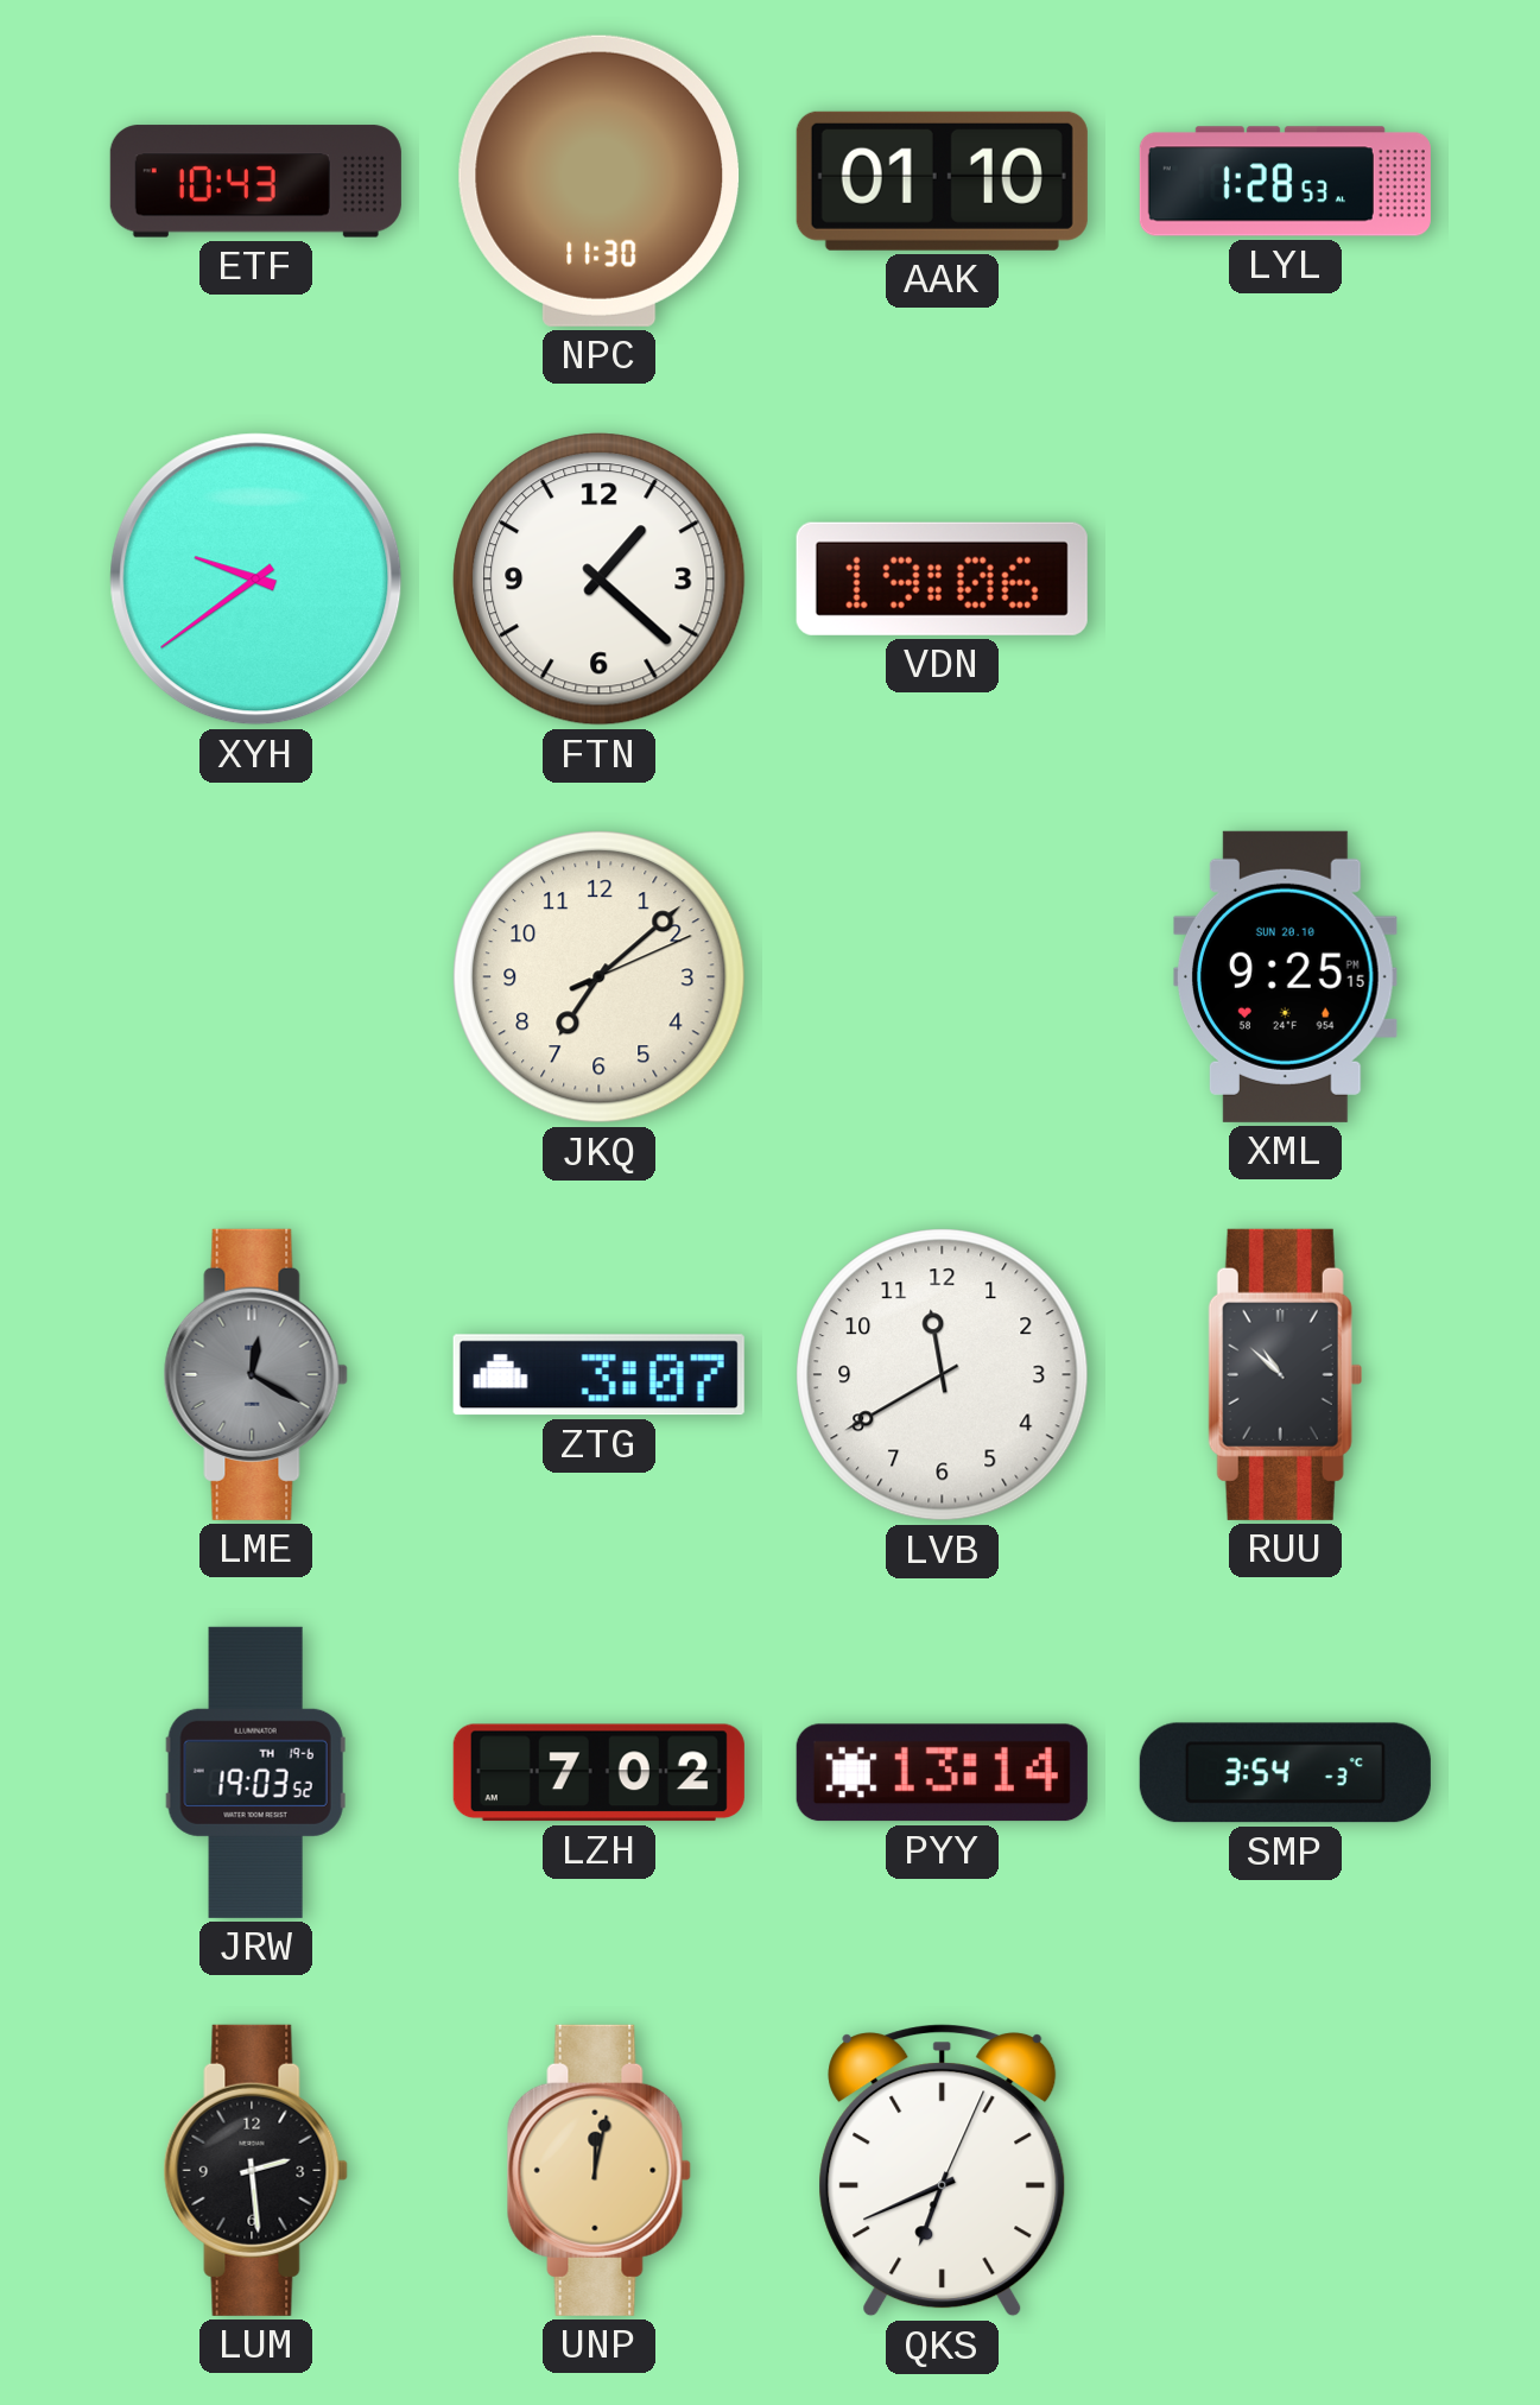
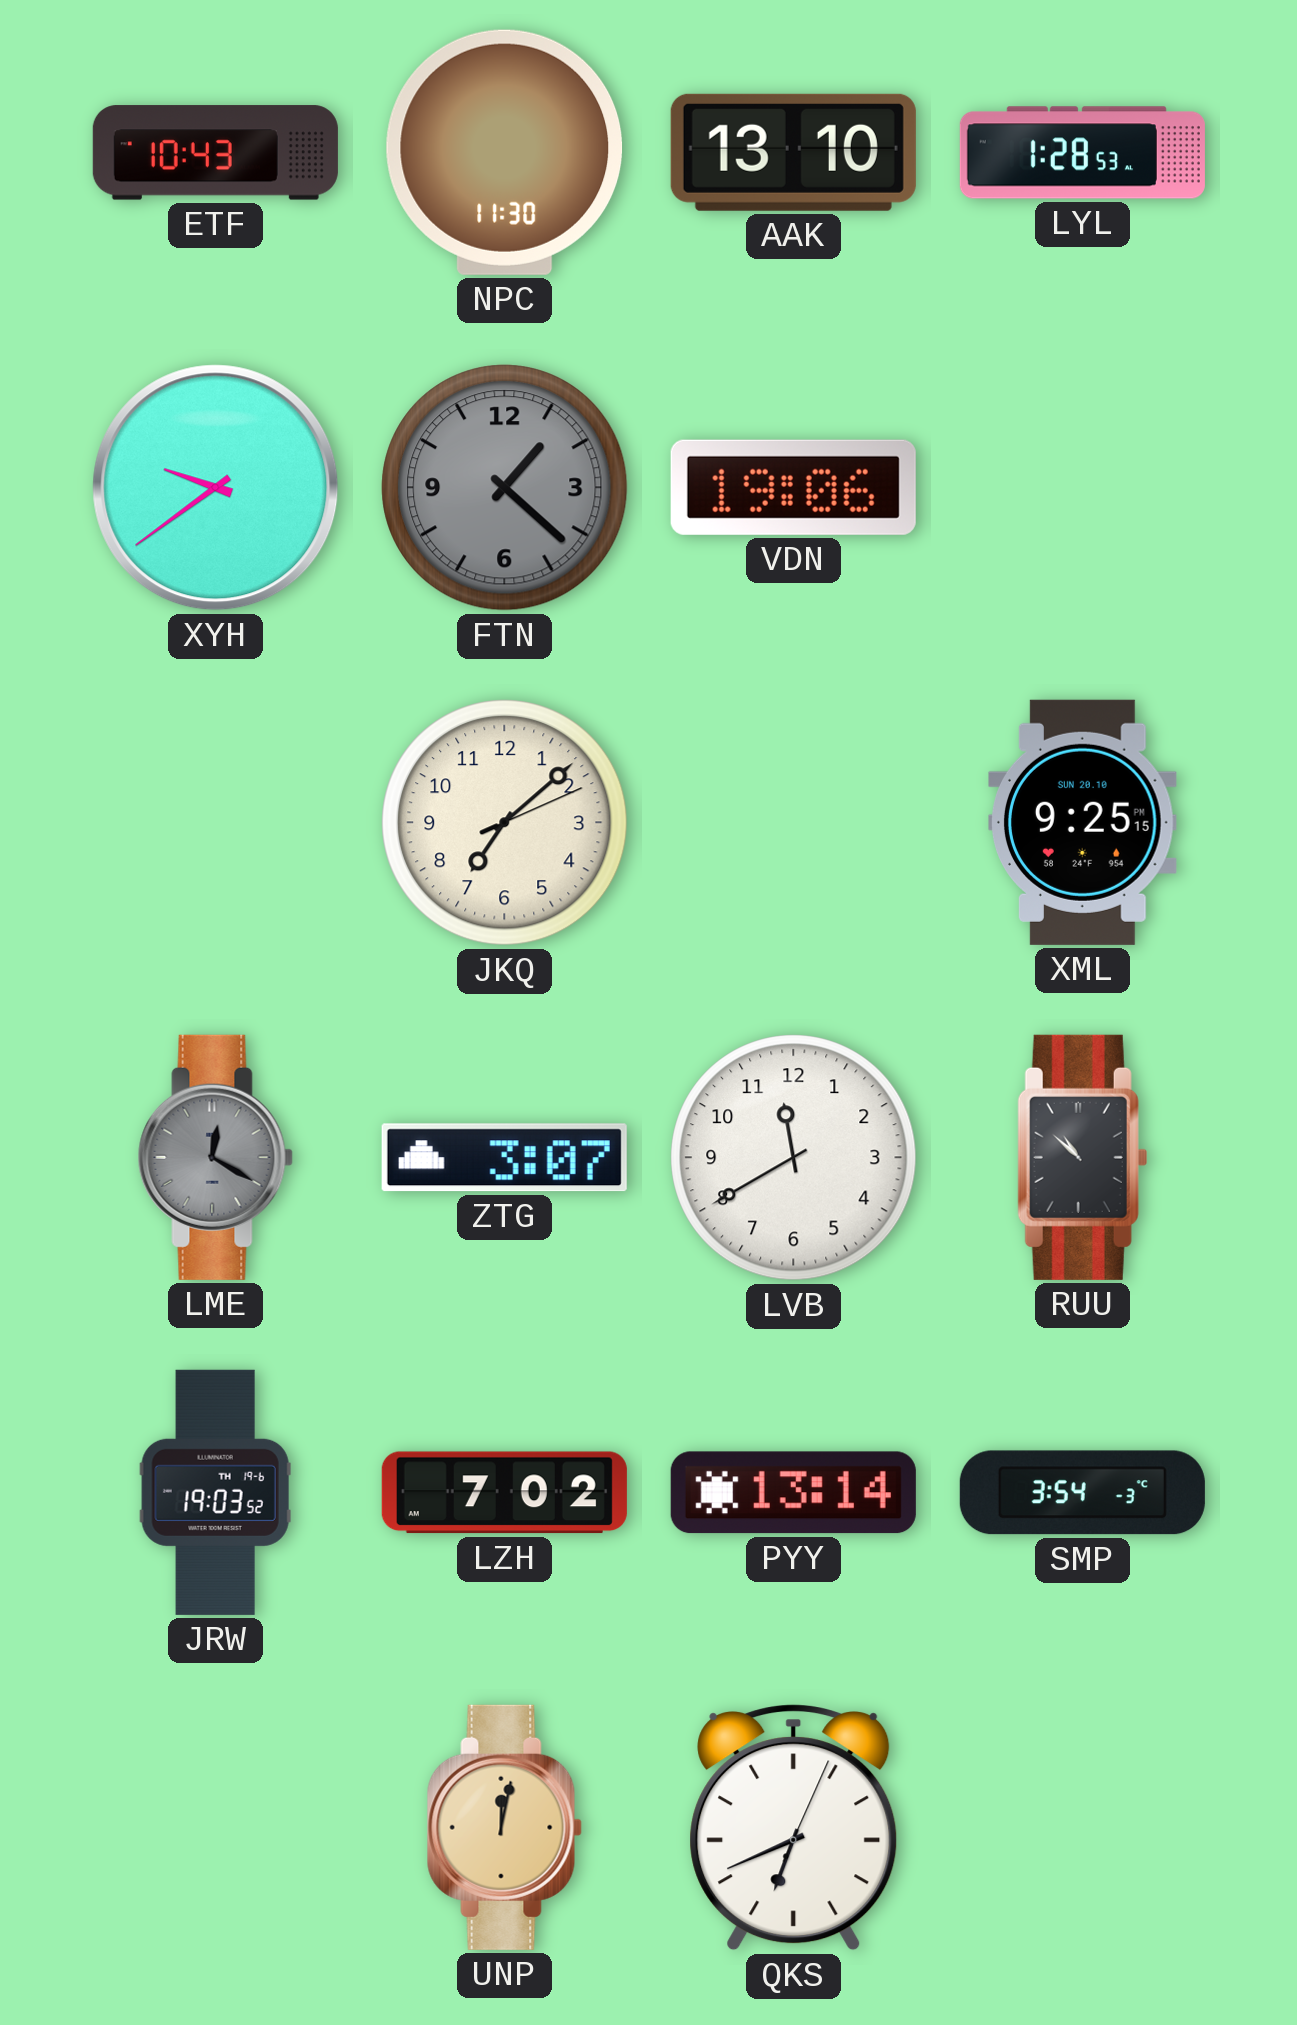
AAK: 01:10 -> 13:10
FTN dial: white -> grey
LUM: 2:29 -> none
